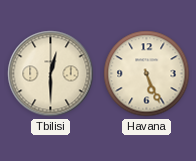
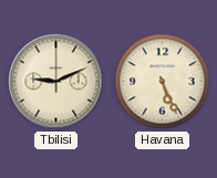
Tbilisi: 12:30 -> 9:11
